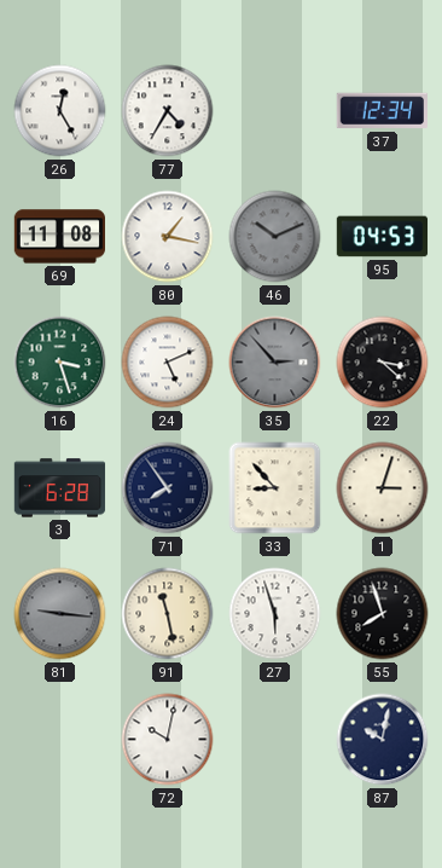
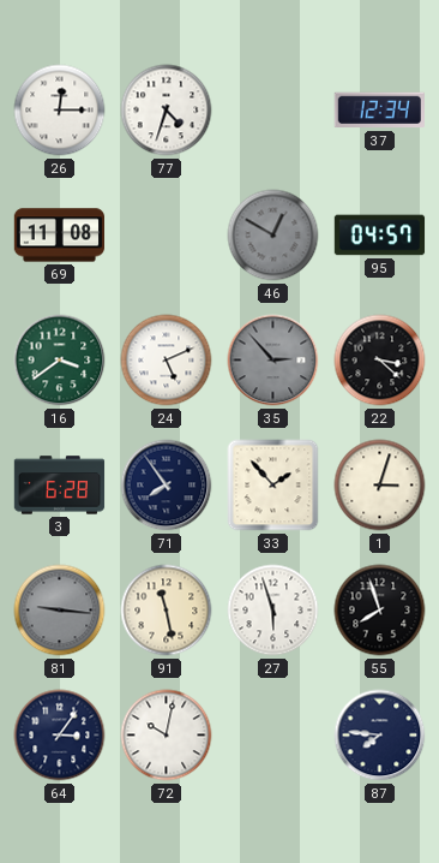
26: 12:25 -> 12:15
77: 4:35 -> 4:33
80: 1:17 -> none
46: 10:11 -> 12:50
95: 04:53 -> 04:57
16: 3:27 -> 3:39
33: 8:53 -> 1:53
64: none -> 3:06
87: 10:02 -> 7:46
